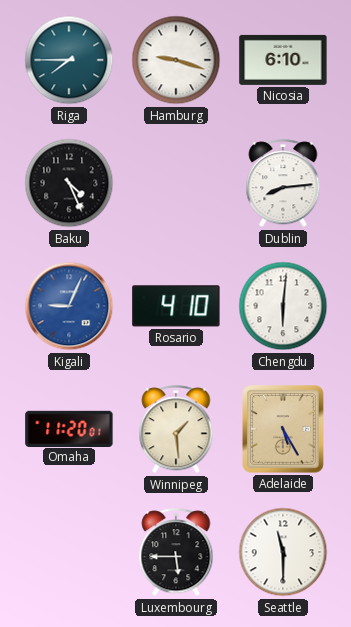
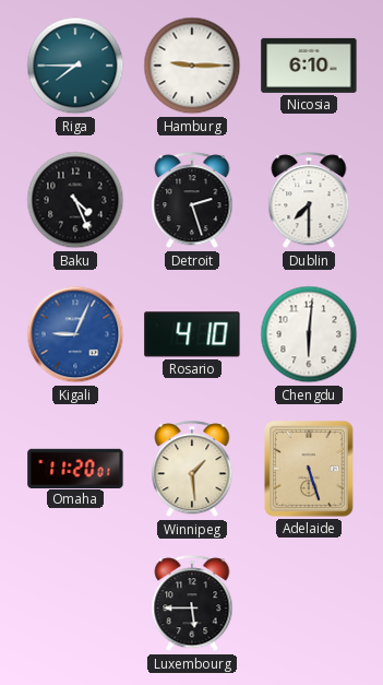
Hamburg: 9:18 -> 9:15
Detroit: none -> 2:27
Dublin: 8:14 -> 7:30
Adelaide: 5:25 -> 5:27
Seattle: 11:30 -> none
